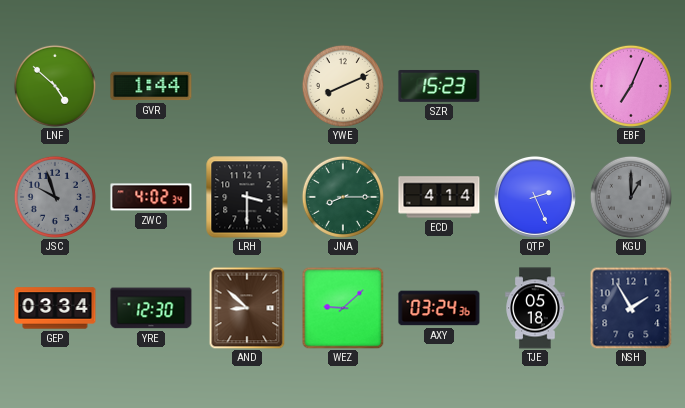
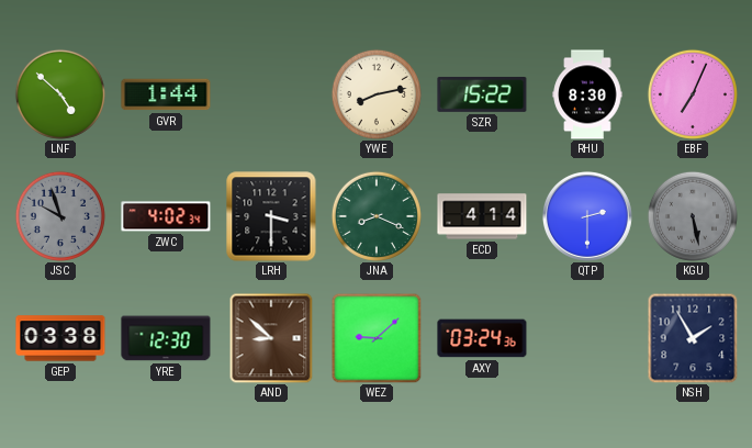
YWE: 8:11 -> 8:13
SZR: 15:23 -> 15:22
RHU: none -> 8:30
JNA: 8:15 -> 8:19
QTP: 2:26 -> 2:30
KGU: 1:00 -> 5:28
GEP: 03:34 -> 03:38
TJE: 05:18 -> none
